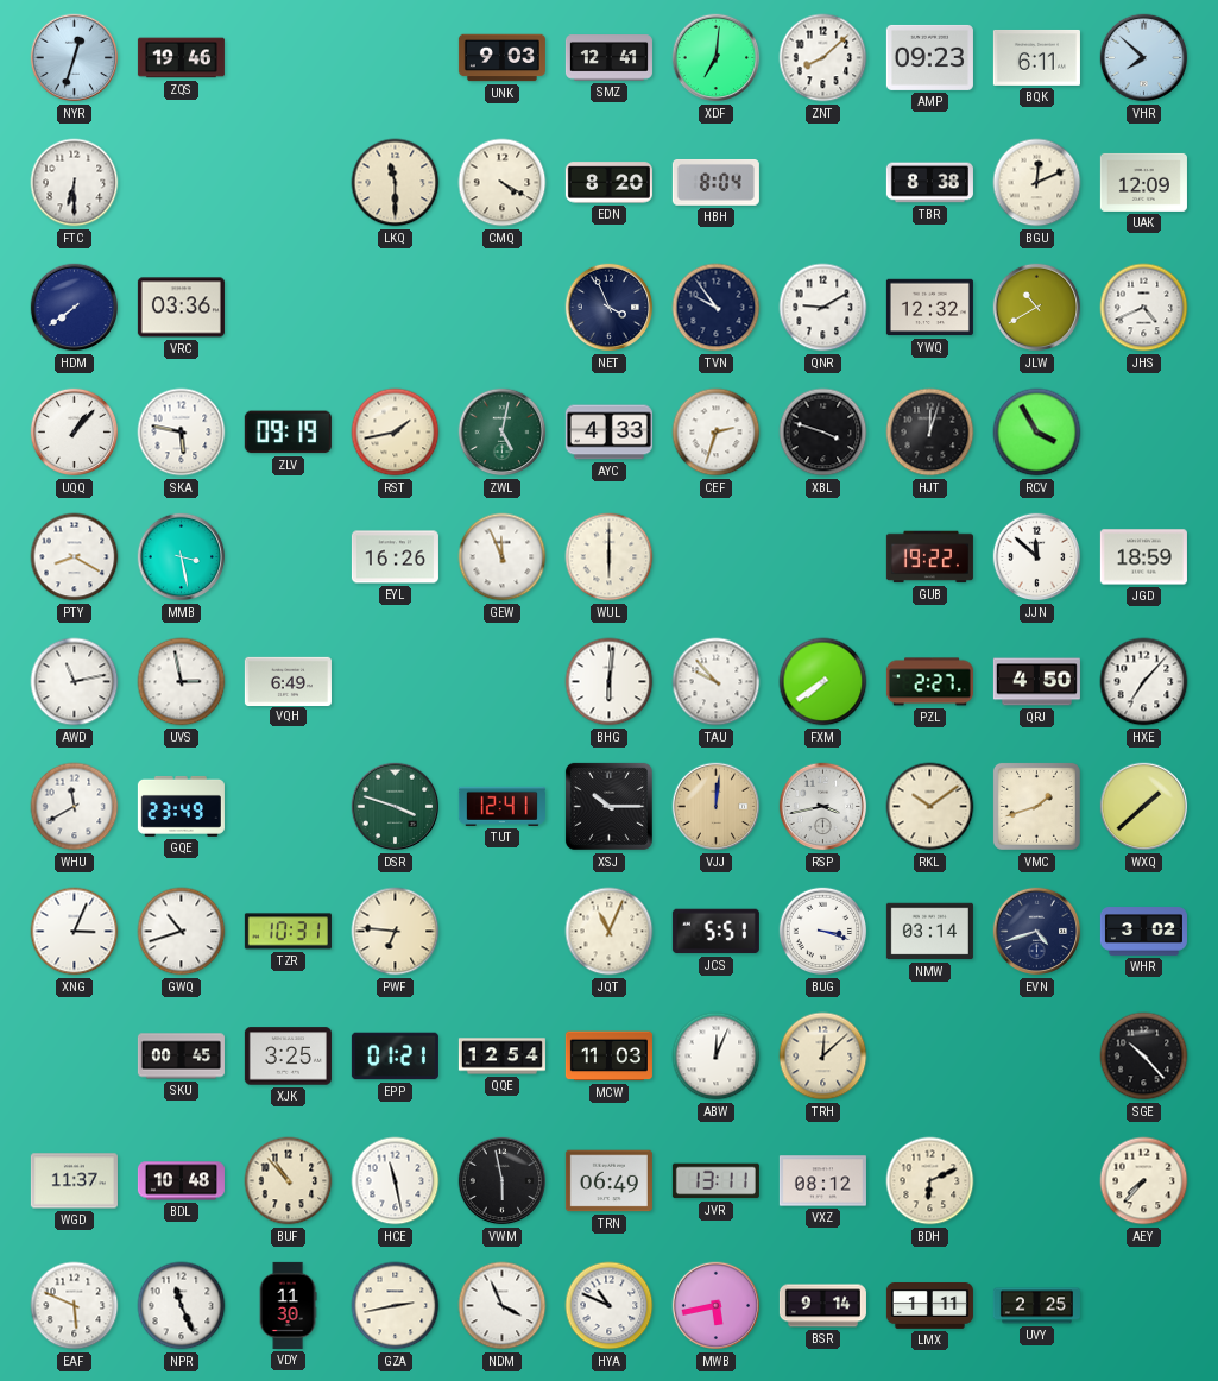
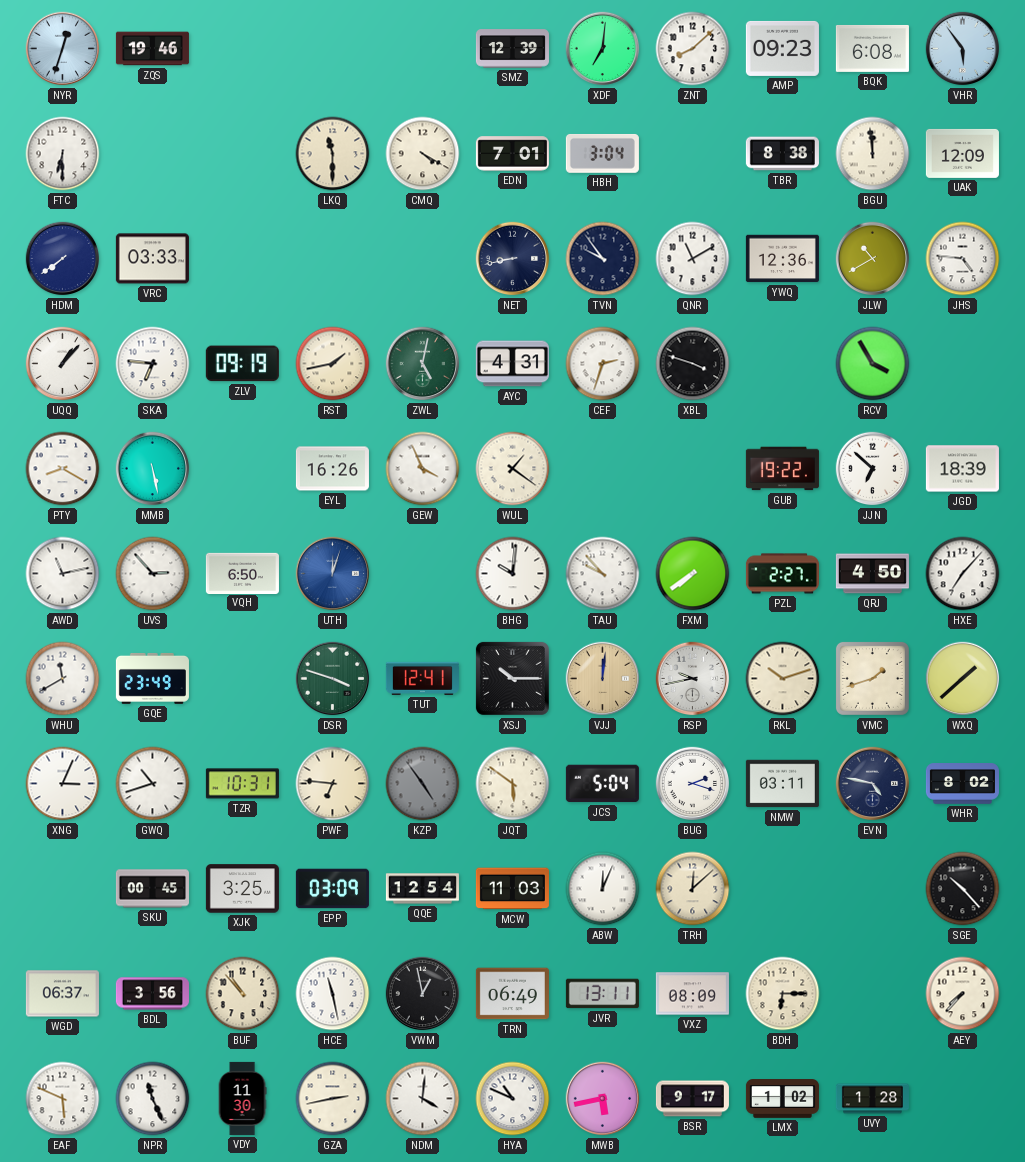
UNK: 9:03 -> none
SMZ: 12:41 -> 12:39
BQK: 6:11 -> 6:08
VHR: 7:52 -> 5:54
EDN: 8:20 -> 7:01
HBH: 8:04 -> 3:04
BGU: 12:11 -> 11:59
VRC: 03:36 -> 03:33
NET: 3:56 -> 8:43
QNR: 9:10 -> 11:10
YWQ: 12:32 -> 12:36
JHS: 4:41 -> 4:46
SKA: 5:47 -> 6:46
AYC: 4:33 -> 4:31
HJT: 12:03 -> none
MMB: 3:28 -> 5:28
GEW: 11:56 -> 3:56
WUL: 6:00 -> 1:21
JJN: 11:52 -> 6:52
JGD: 18:59 -> 18:39
UVS: 2:58 -> 2:53
VQH: 6:49 -> 6:50
UTH: none -> 12:03
BHG: 6:01 -> 10:01
RSP: 3:43 -> 9:43
RKL: 10:09 -> 10:12
KZP: none -> 4:54
JQT: 11:04 -> 5:51
JCS: 5:51 -> 5:04
BUG: 3:18 -> 2:18
NMW: 03:14 -> 03:11
EVN: 4:42 -> 4:47
WHR: 3:02 -> 8:02
EPP: 01:21 -> 03:09
WGD: 11:37 -> 06:37
BDL: 10:48 -> 3:56
VWM: 5:58 -> 12:58
VXZ: 08:12 -> 08:09
BDH: 6:11 -> 6:15
NDM: 3:56 -> 4:01
BSR: 9:14 -> 9:17
LMX: 1:11 -> 1:02
UVY: 2:25 -> 1:28
